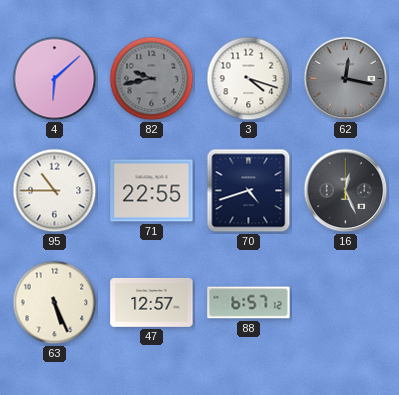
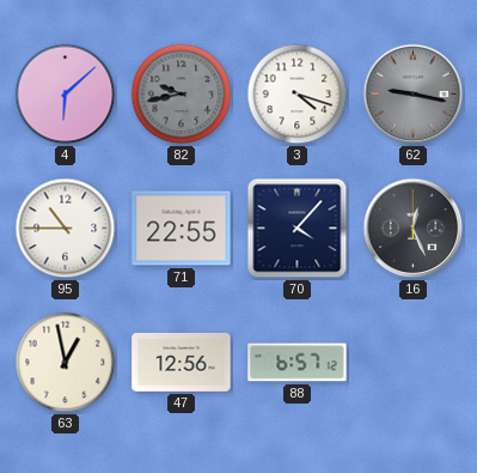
62: 12:17 -> 9:17
70: 4:42 -> 4:07
63: 5:26 -> 12:58
47: 12:57 -> 12:56
